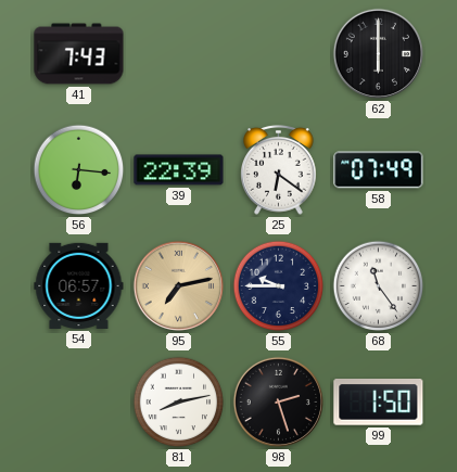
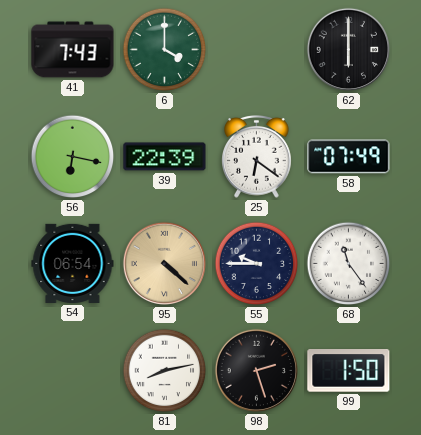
6: none -> 4:00
56: 6:16 -> 6:17
54: 06:57 -> 06:54
95: 7:13 -> 4:22
